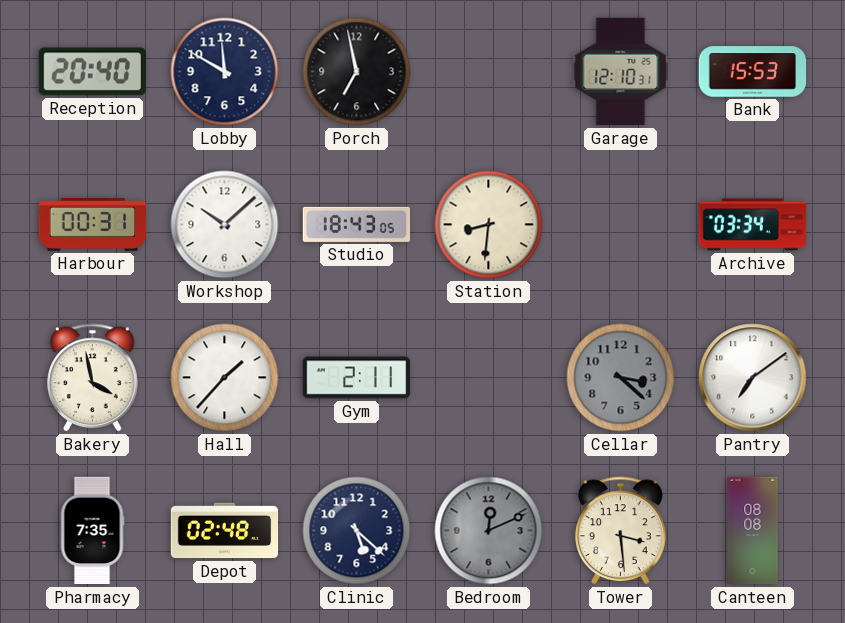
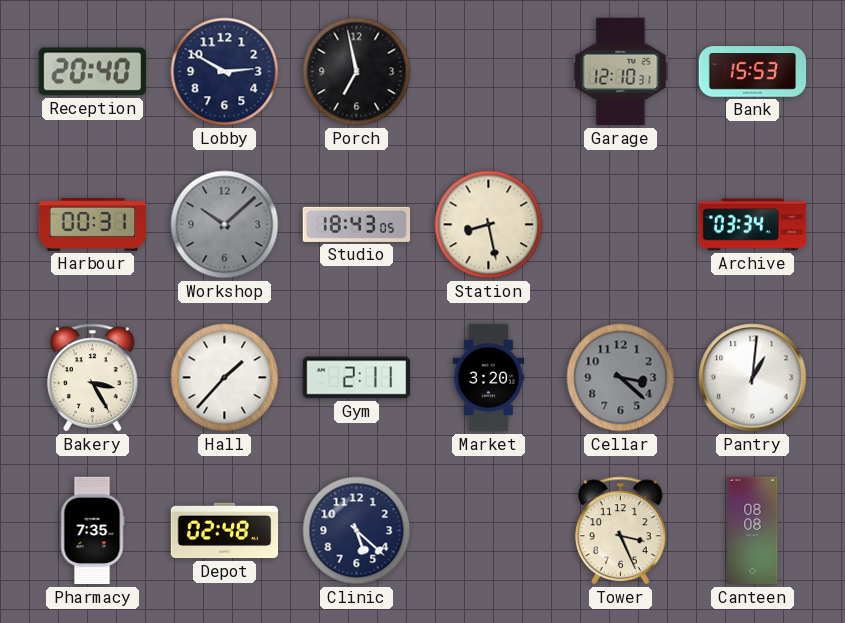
Lobby: 11:50 -> 2:50
Workshop dial: white -> grey
Station: 8:31 -> 8:28
Bakery: 3:58 -> 3:25
Market: none -> 3:20
Pantry: 7:09 -> 1:01
Bedroom: 12:11 -> none
Tower: 3:29 -> 3:26
